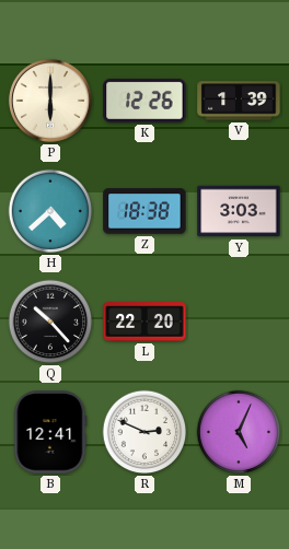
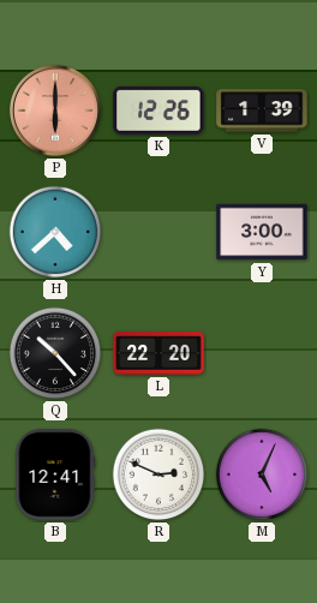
P dial: cream -> salmon
Z: 18:38 -> none
Y: 3:03 -> 3:00
